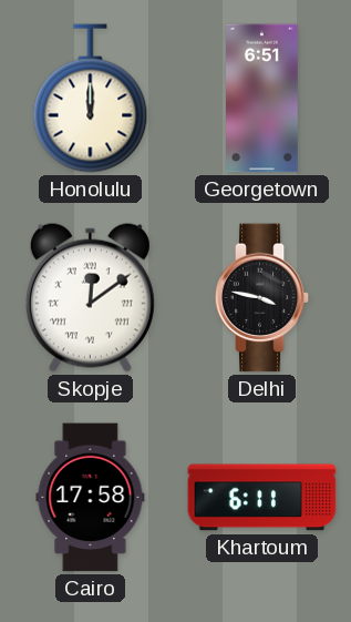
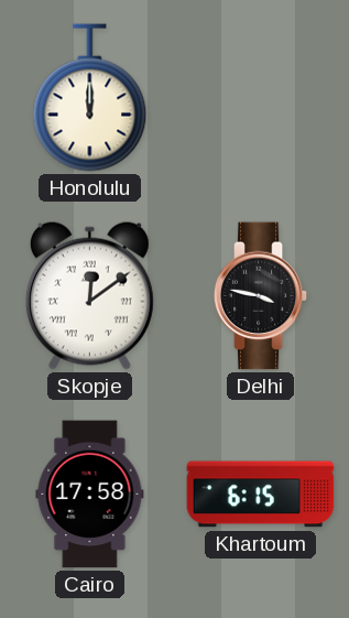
Georgetown: 6:51 -> none
Khartoum: 6:11 -> 6:15
